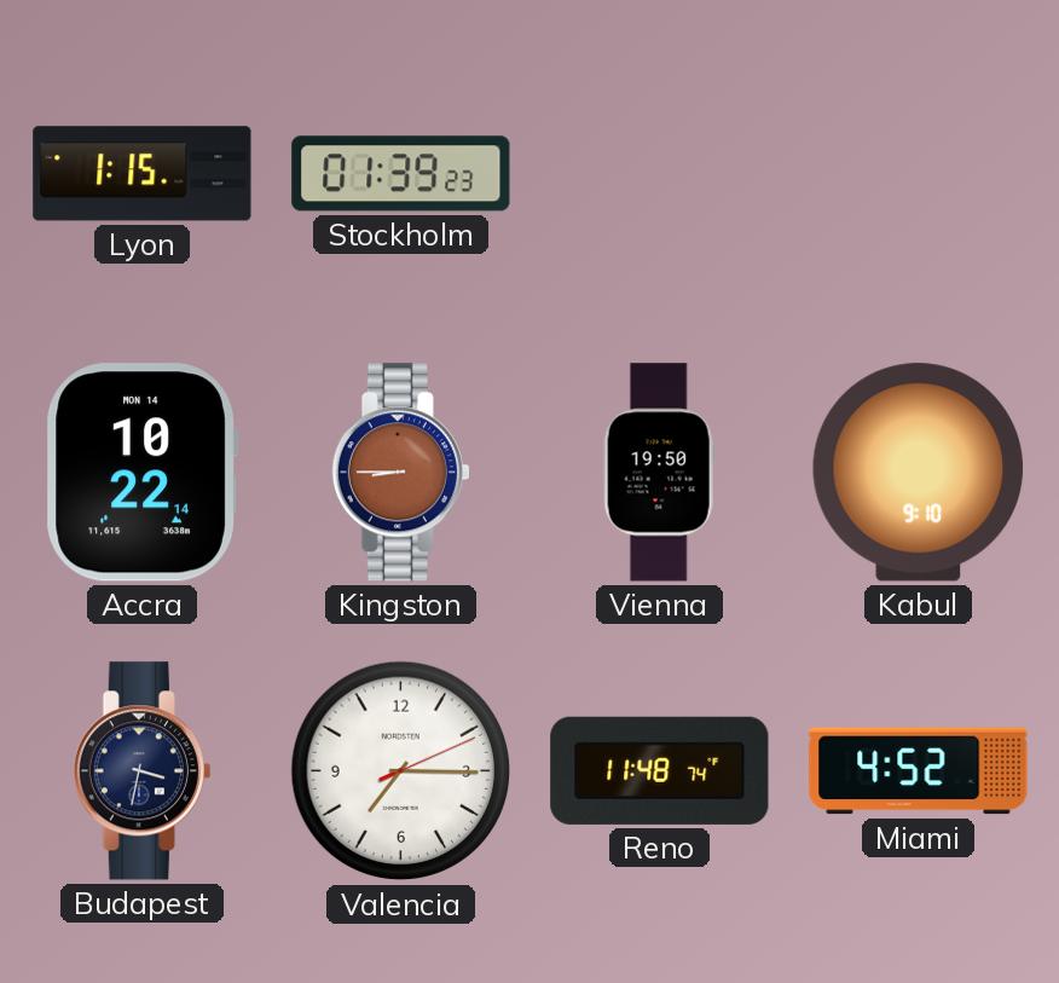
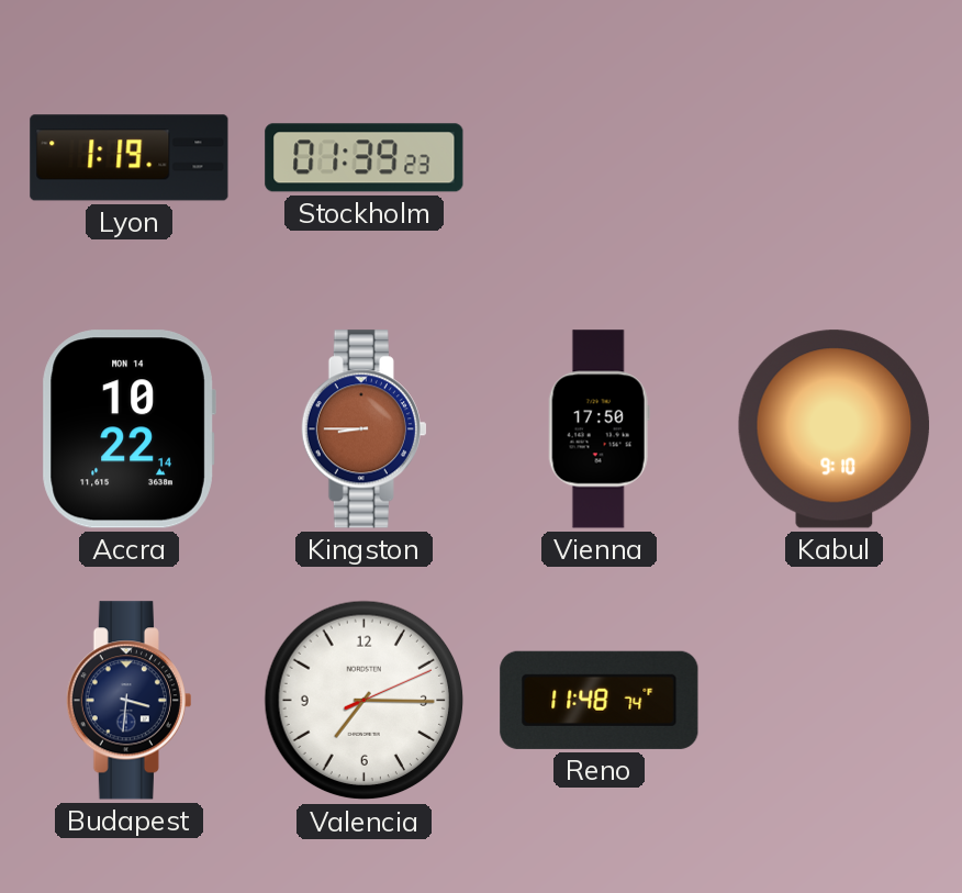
Lyon: 1:15 -> 1:19
Vienna: 19:50 -> 17:50
Budapest: 3:32 -> 3:31
Miami: 4:52 -> none
